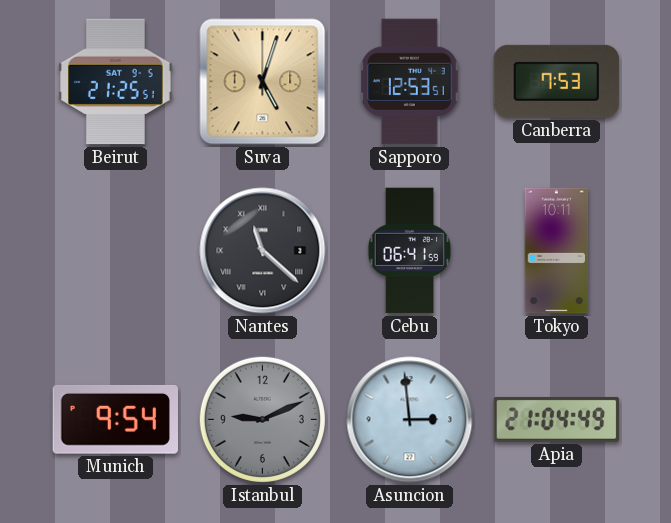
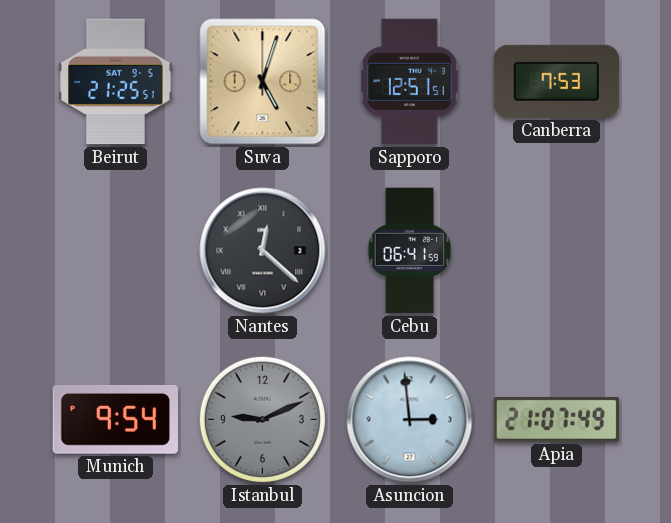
Sapporo: 12:53 -> 12:51
Nantes: 11:22 -> 12:22
Tokyo: 10:11 -> none
Apia: 21:04 -> 21:07
